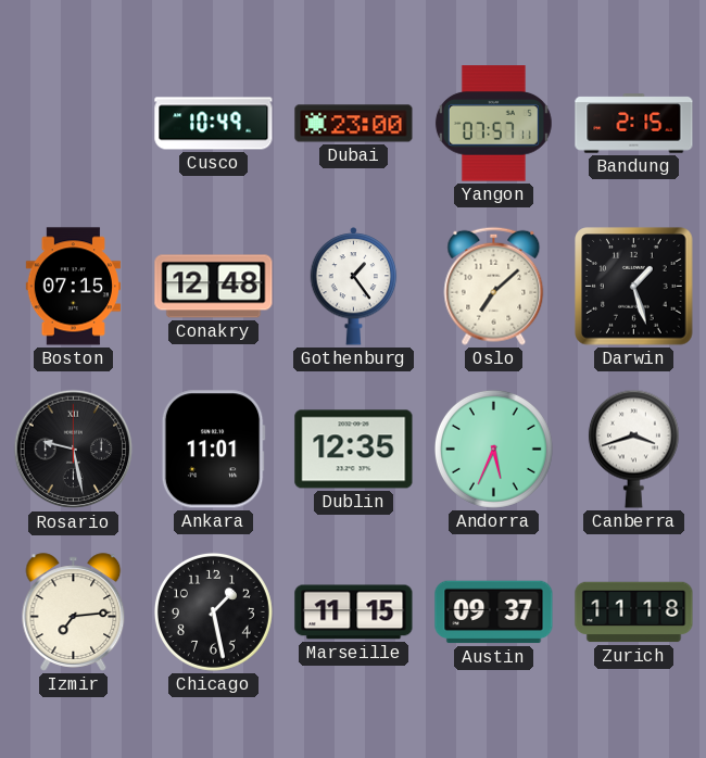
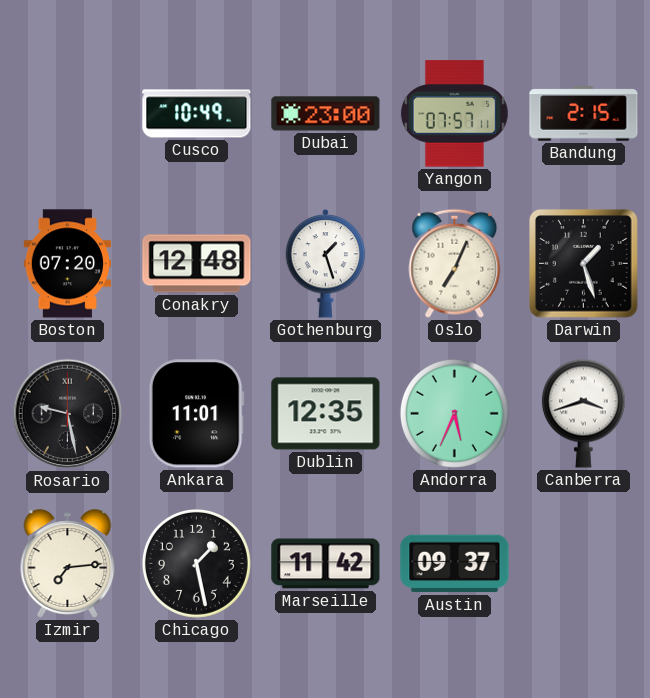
Boston: 07:15 -> 07:20
Gothenburg: 1:24 -> 1:27
Oslo: 7:08 -> 7:04
Marseille: 11:15 -> 11:42
Zurich: 11:18 -> none
